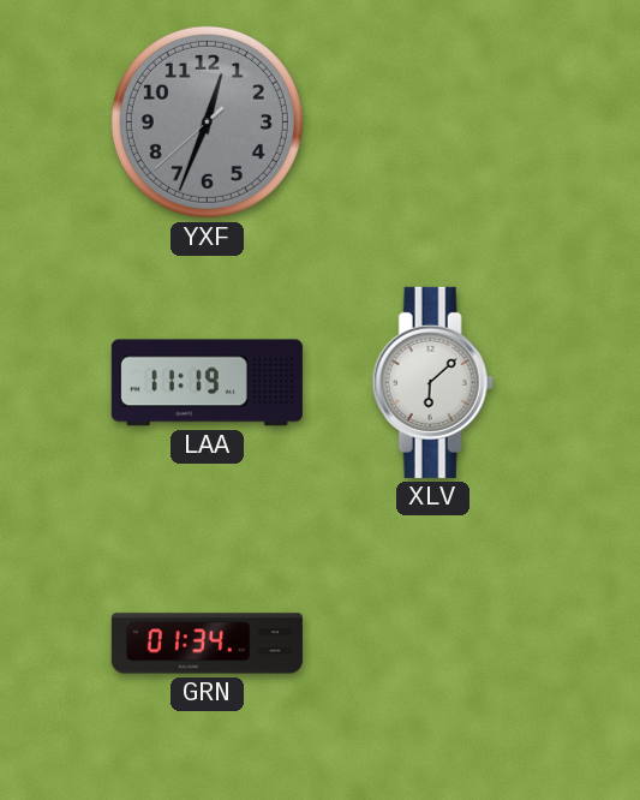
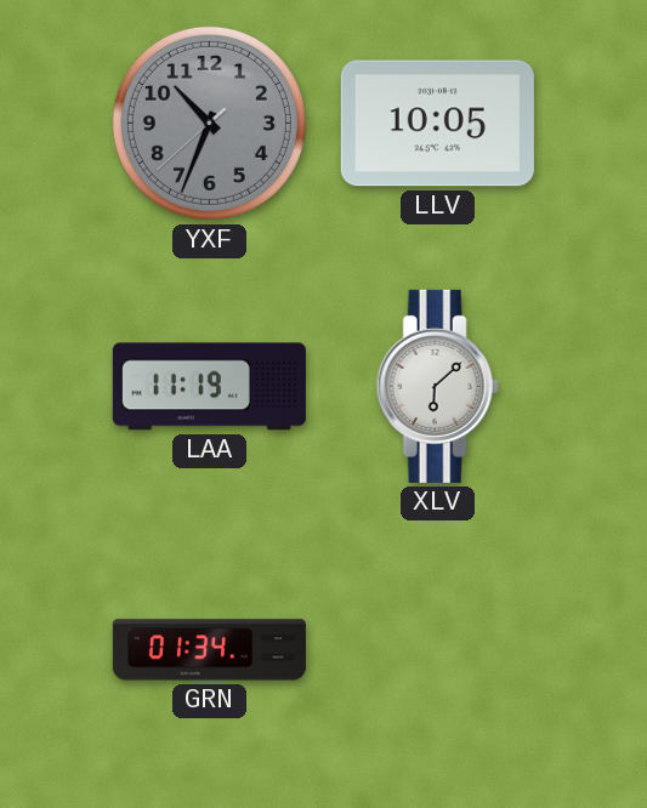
YXF: 12:33 -> 10:33
LLV: none -> 10:05
